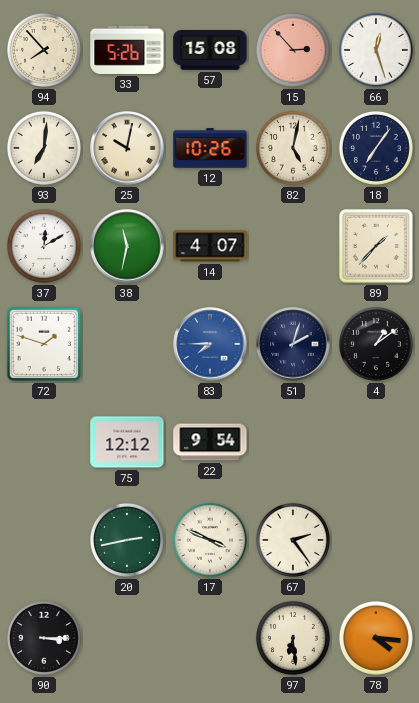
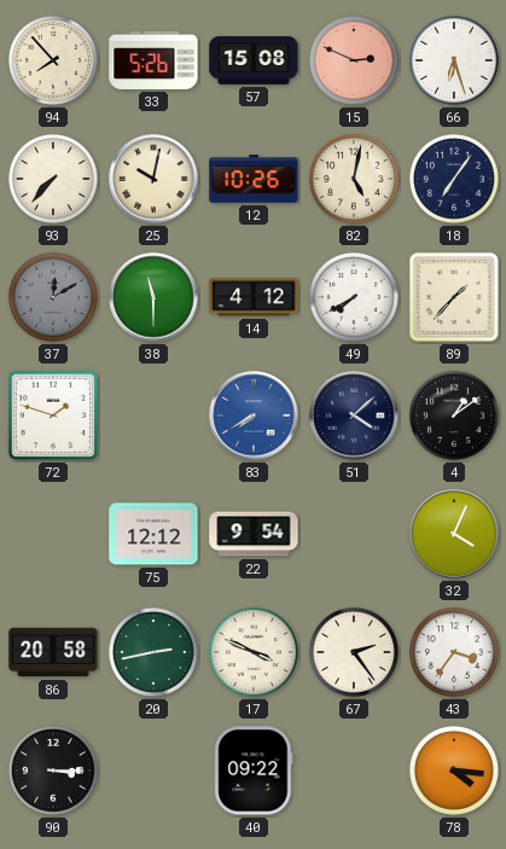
15: 2:53 -> 2:49
66: 12:27 -> 6:27
93: 7:01 -> 7:37
37 dial: white -> grey
38: 11:32 -> 11:30
14: 4:07 -> 4:12
49: none -> 7:40
83: 7:45 -> 7:40
51: 2:03 -> 4:08
32: none -> 4:04
86: none -> 20:58
43: none -> 3:36
40: none -> 09:22
97: 6:29 -> none
